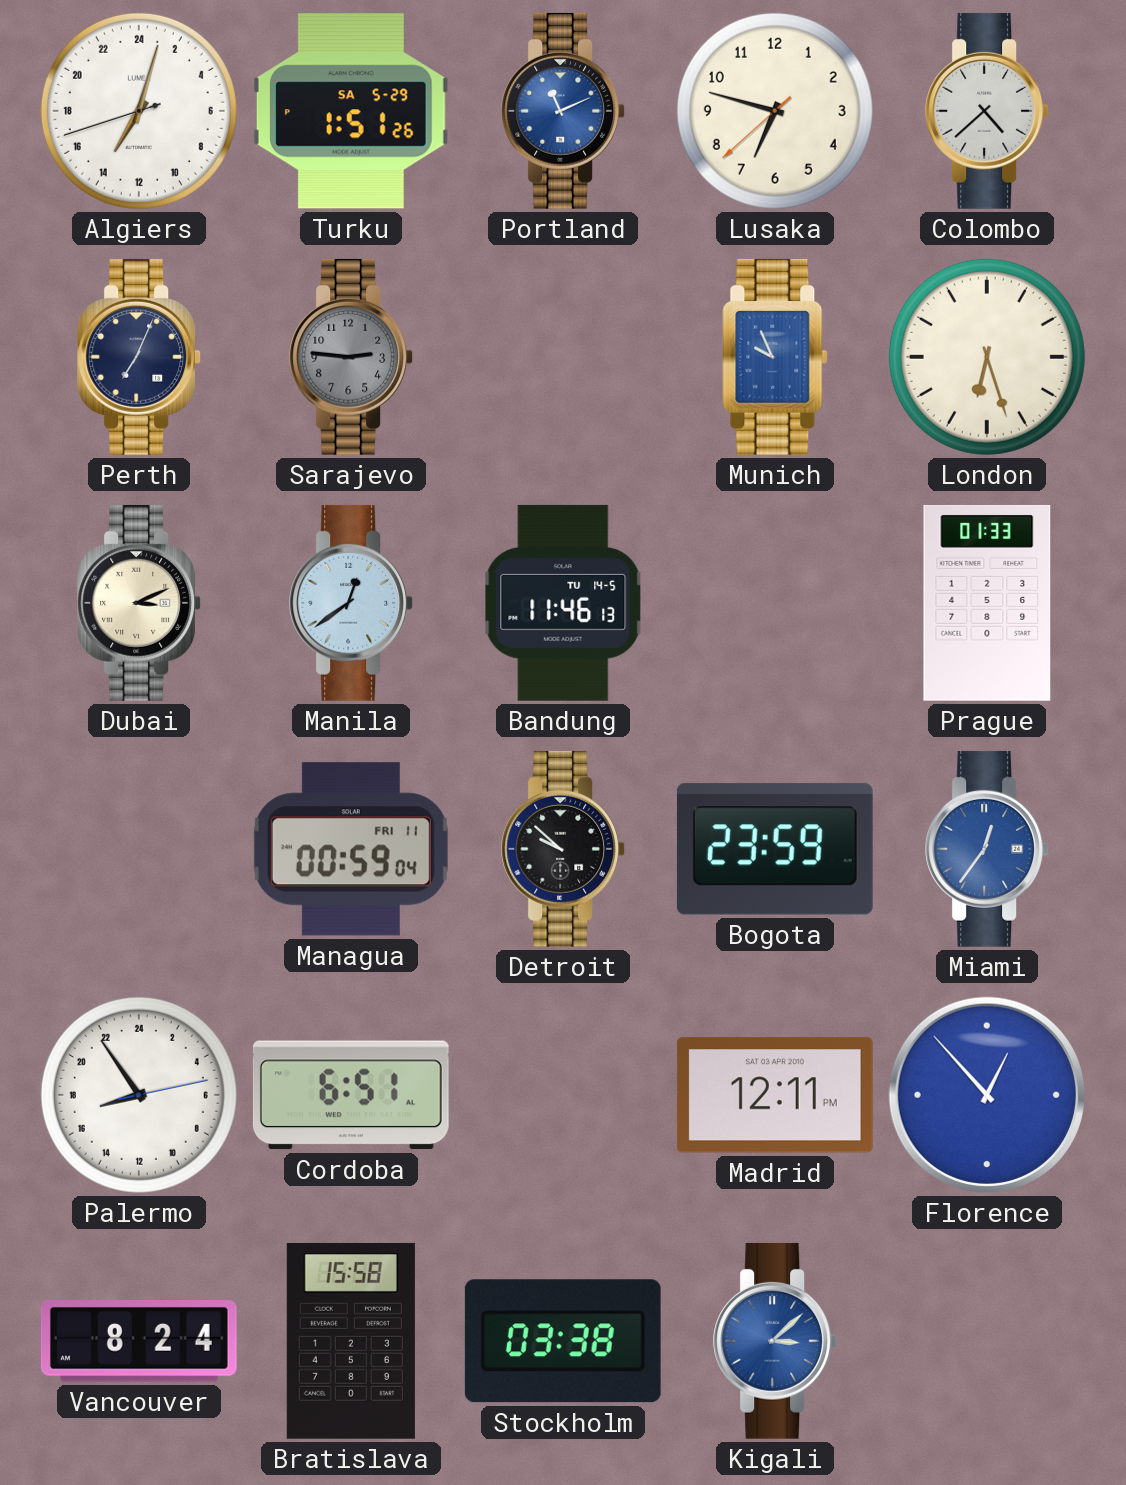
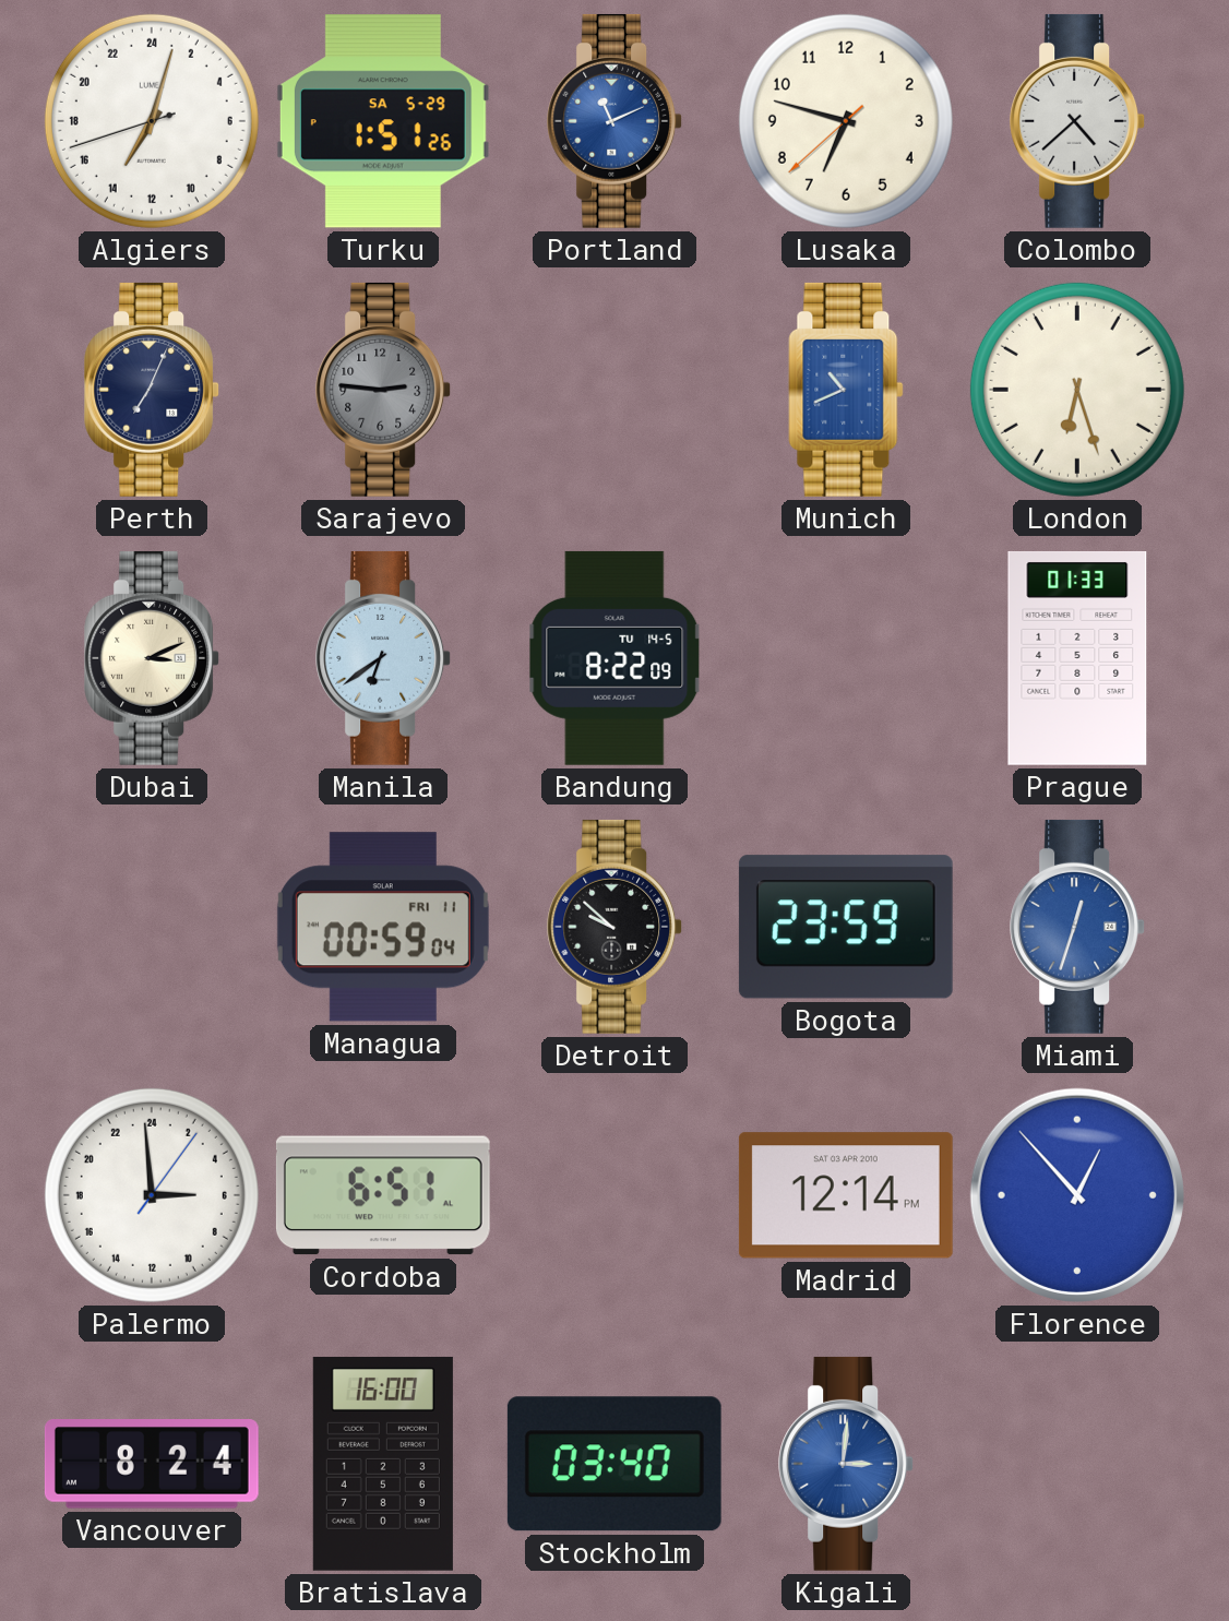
Munich: 9:56 -> 10:41
Manila: 12:39 -> 6:39
Bandung: 11:46 -> 8:22
Miami: 12:36 -> 12:33
Palermo: 16:54 -> 5:59
Madrid: 12:11 -> 12:14
Bratislava: 15:58 -> 16:00
Stockholm: 03:38 -> 03:40
Kigali: 3:08 -> 3:01
